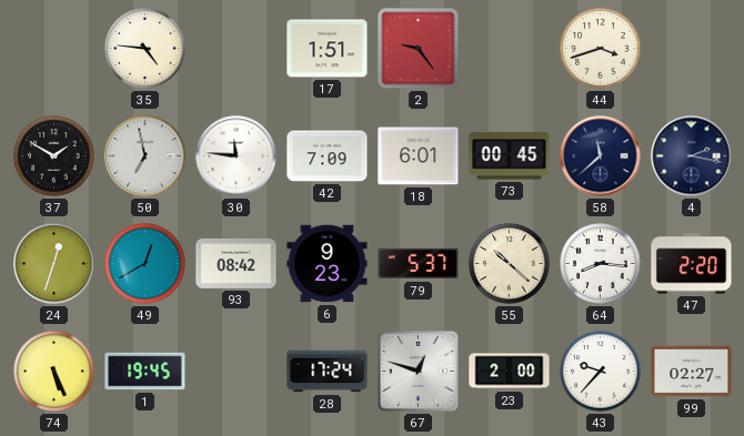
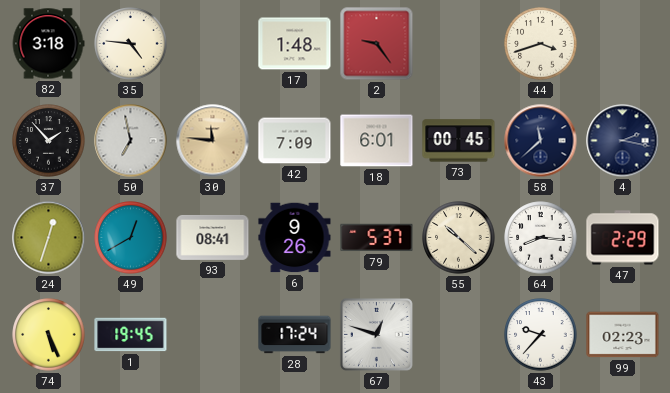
82: none -> 3:18
17: 1:51 -> 1:48
37: 1:50 -> 1:53
30 dial: white -> champagne
93: 08:42 -> 08:41
6: 9:23 -> 9:26
47: 2:20 -> 2:29
23: 2:00 -> none
99: 02:27 -> 02:23
